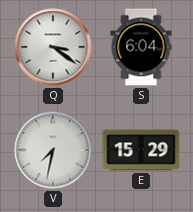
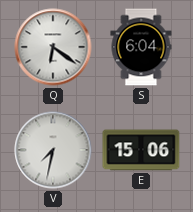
Q: 3:21 -> 6:21
E: 15:29 -> 15:06
